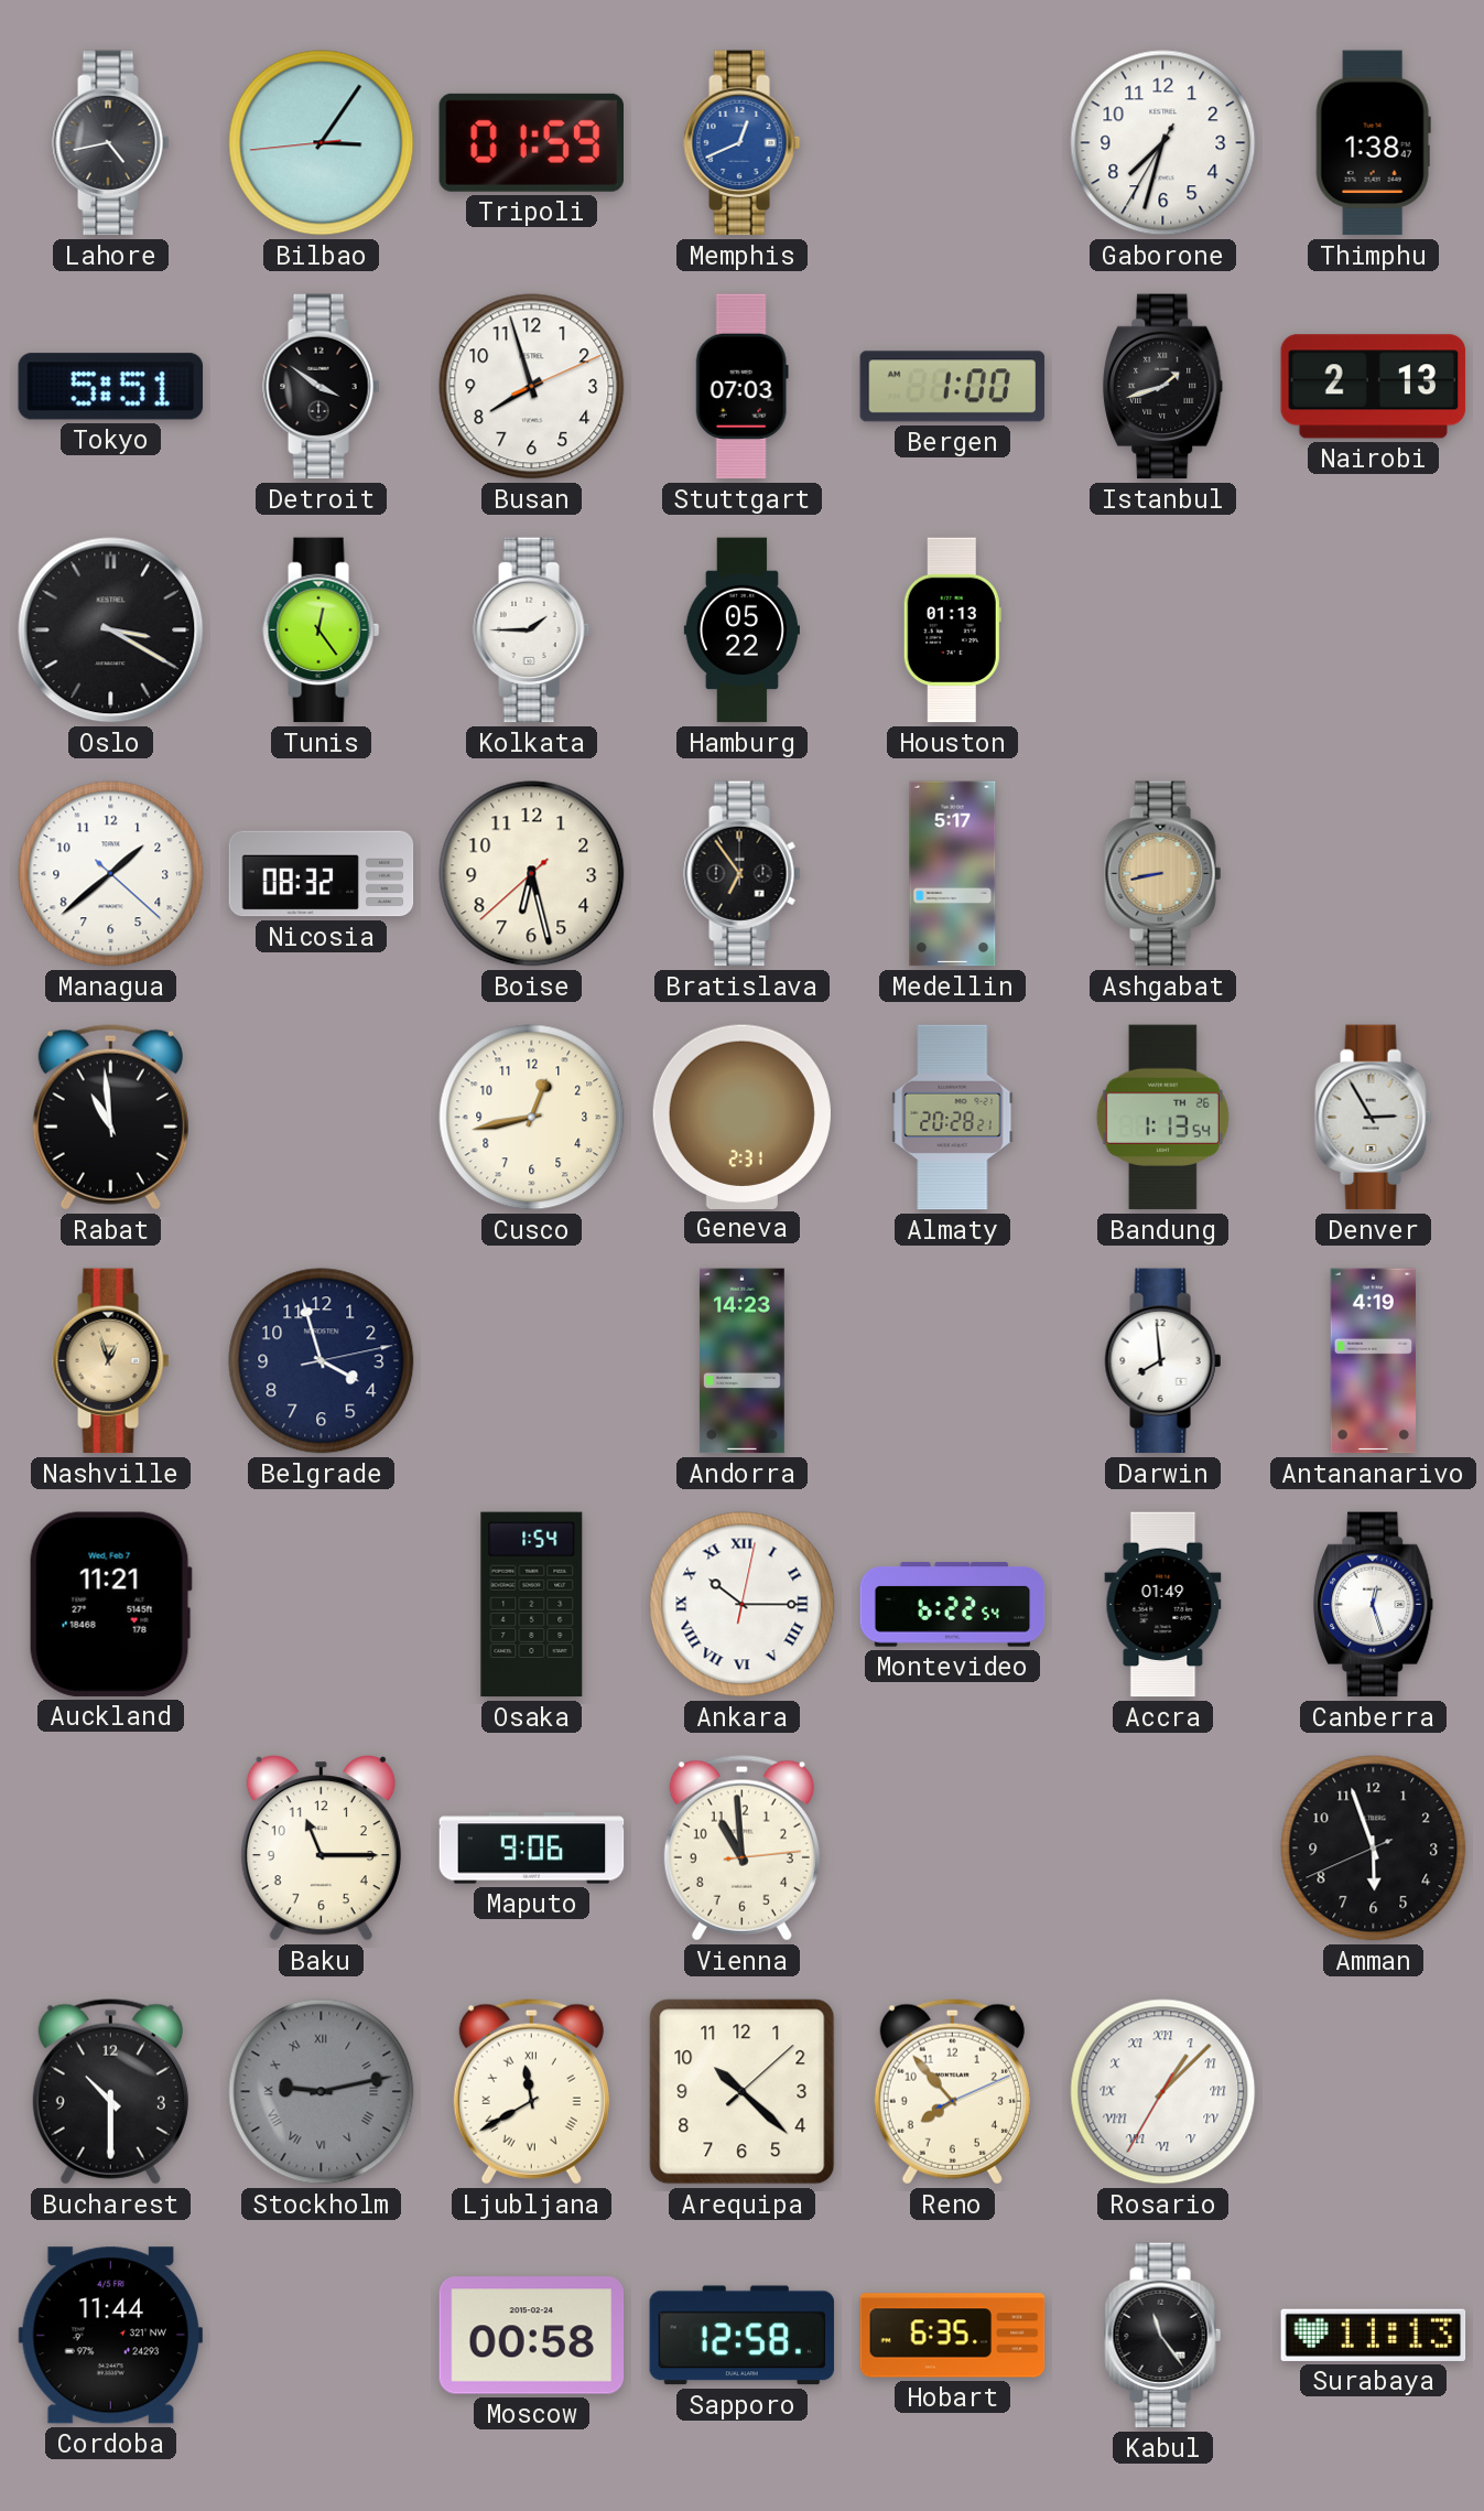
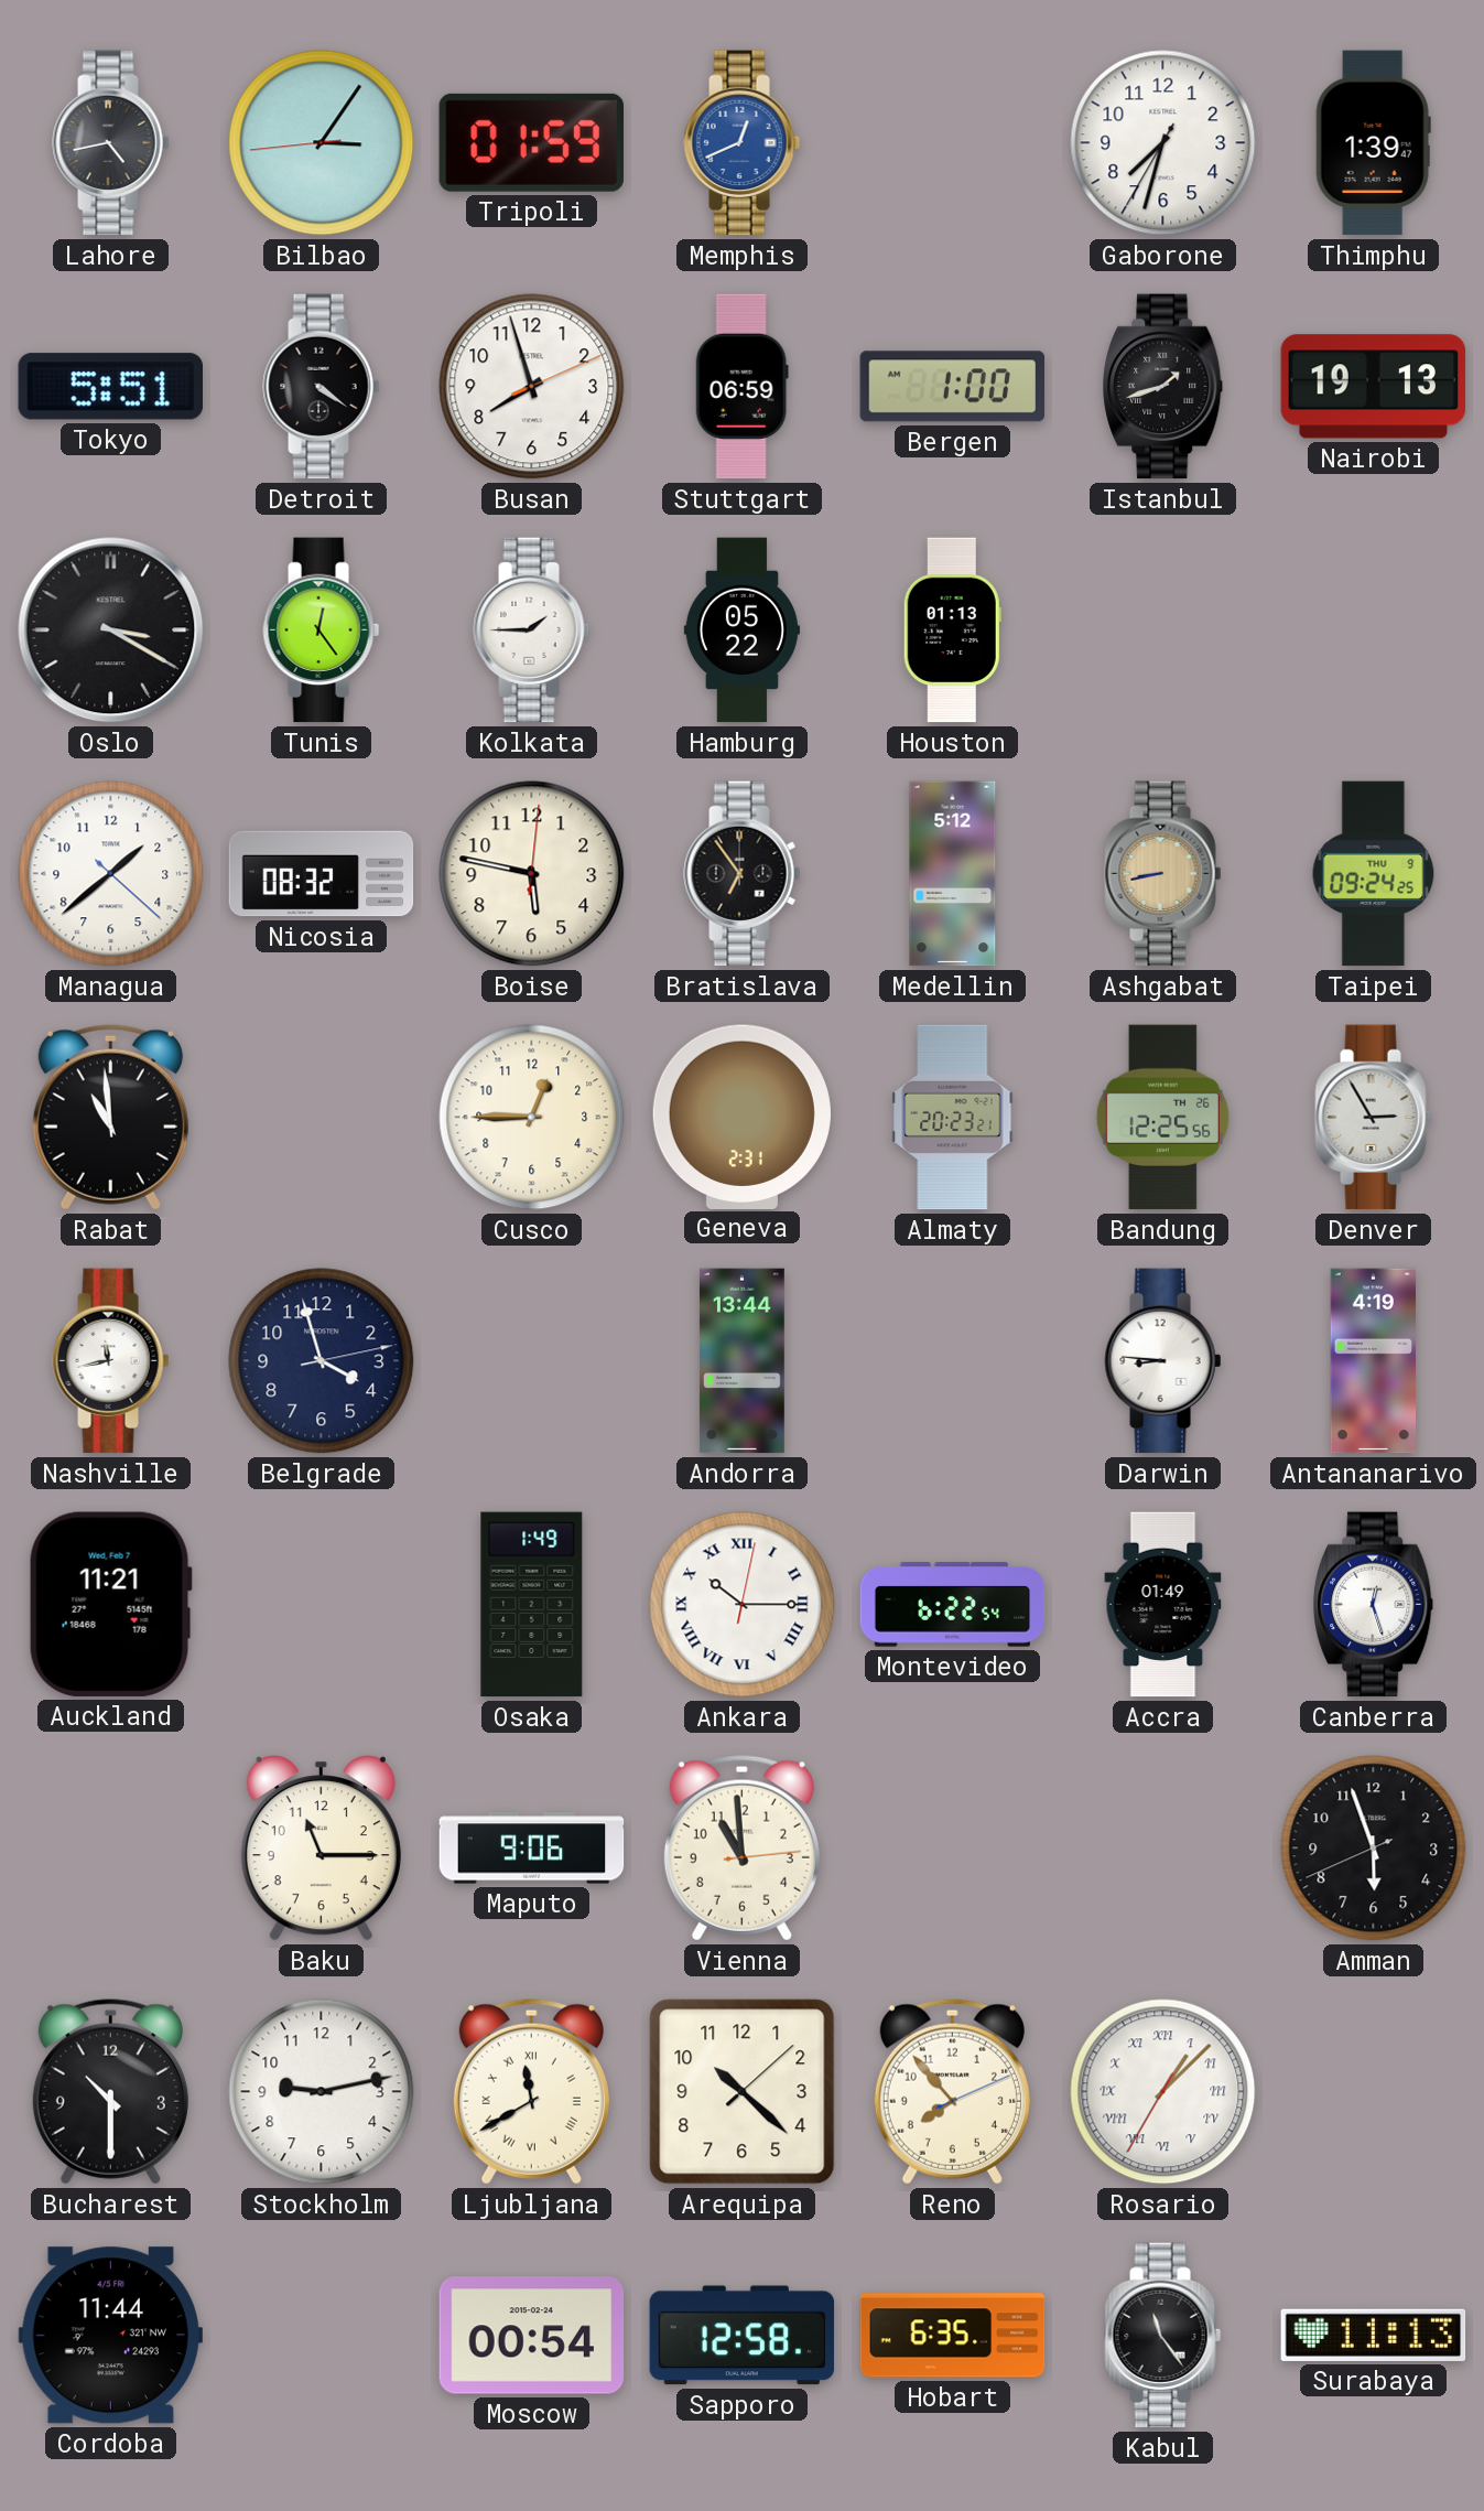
Thimphu: 1:38 -> 1:39
Detroit: 3:51 -> 4:21
Stuttgart: 07:03 -> 06:59
Nairobi: 2:13 -> 19:13
Boise: 6:27 -> 5:47
Medellin: 5:17 -> 5:12
Taipei: none -> 09:24
Cusco: 12:43 -> 12:45
Almaty: 20:28 -> 20:23
Bandung: 1:13 -> 12:25
Nashville: 12:57 -> 11:43
Nashville dial: champagne -> white
Andorra: 14:23 -> 13:44
Darwin: 7:59 -> 8:46
Osaka: 1:54 -> 1:49
Stockholm dial: grey -> white
Stockholm numerals: Roman -> Arabic
Moscow: 00:58 -> 00:54
